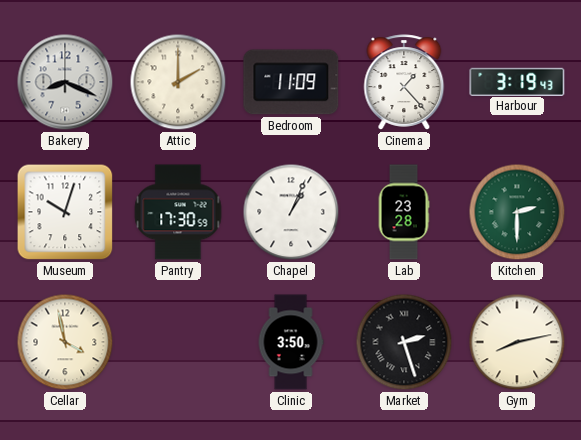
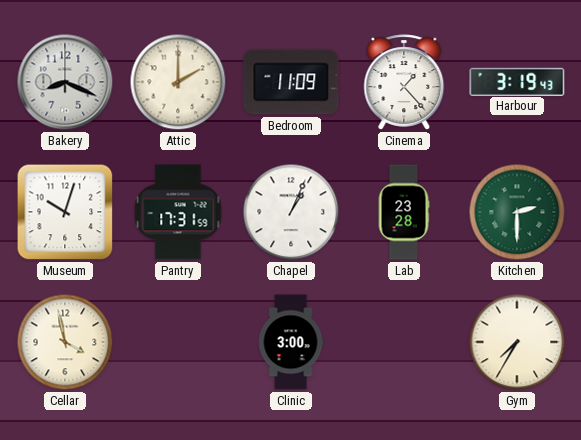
Pantry: 17:30 -> 17:31
Clinic: 3:50 -> 3:00
Market: 2:27 -> none
Gym: 8:13 -> 7:35
